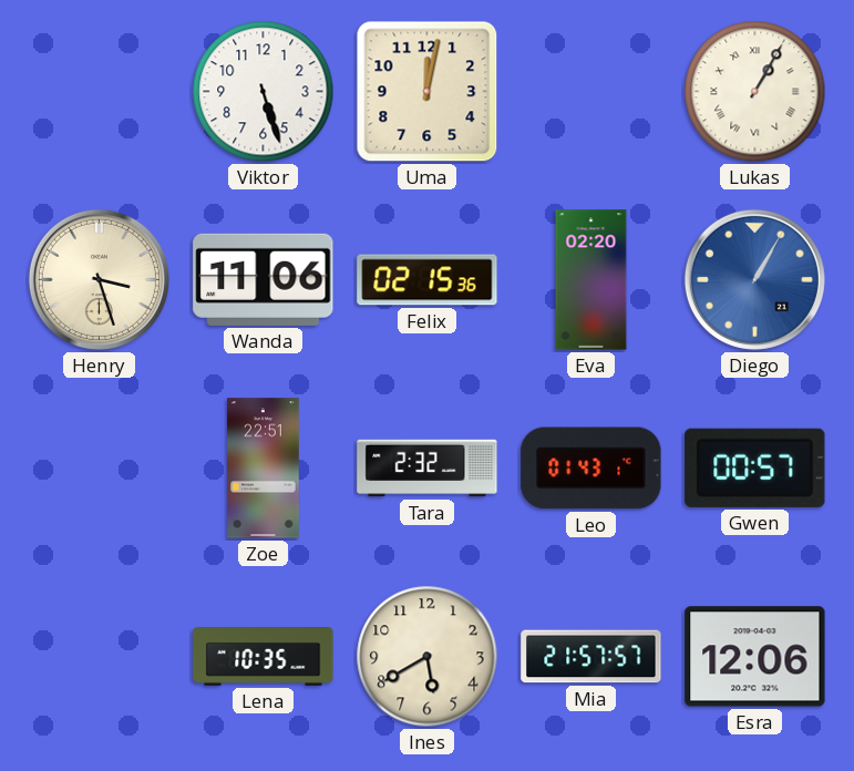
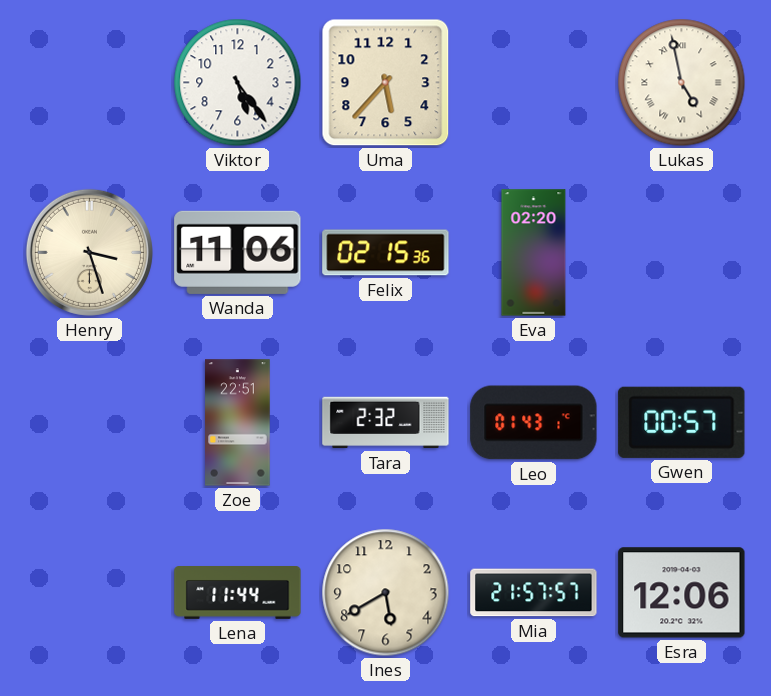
Viktor: 5:27 -> 5:24
Uma: 12:02 -> 5:37
Lukas: 1:05 -> 4:58
Diego: 1:05 -> none
Lena: 10:35 -> 11:44
